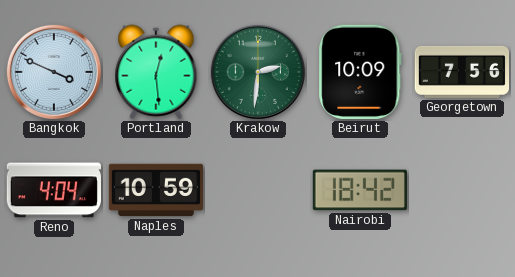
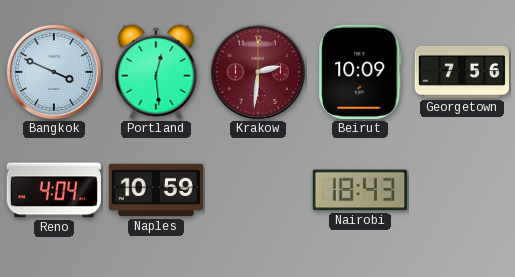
Krakow dial: green -> burgundy
Nairobi: 18:42 -> 18:43
